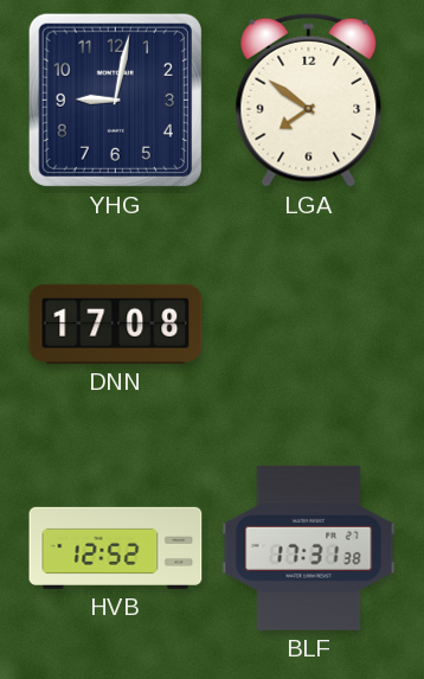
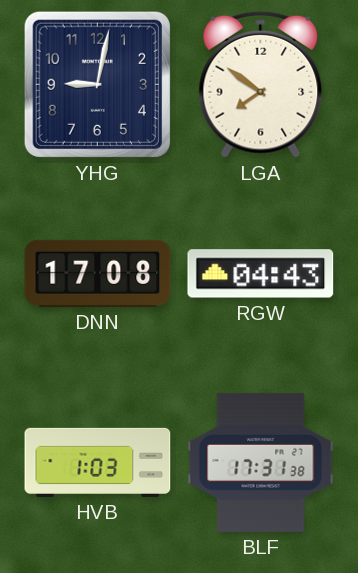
RGW: none -> 04:43
HVB: 12:52 -> 1:03
